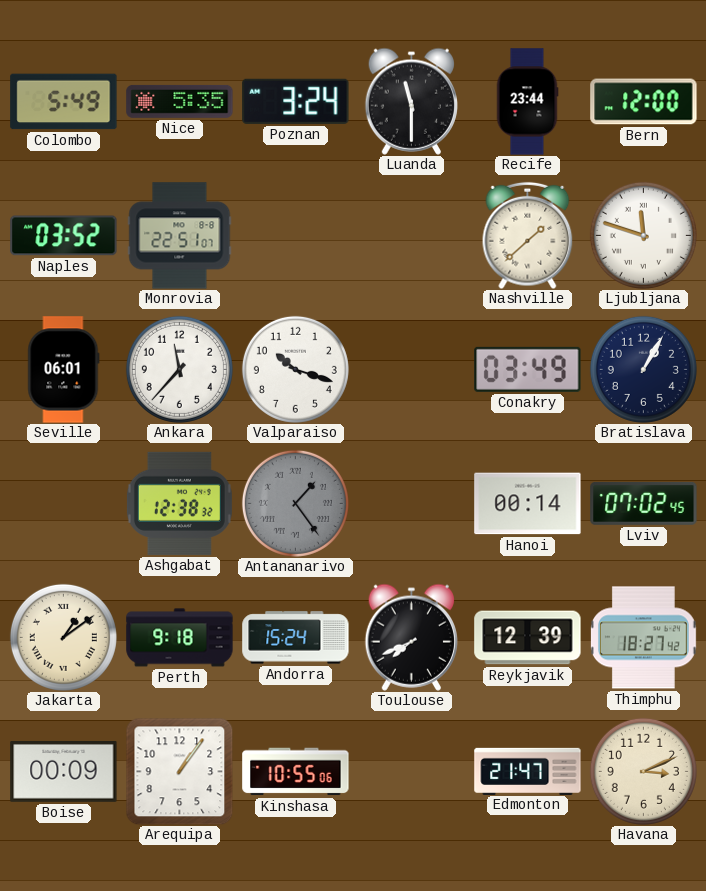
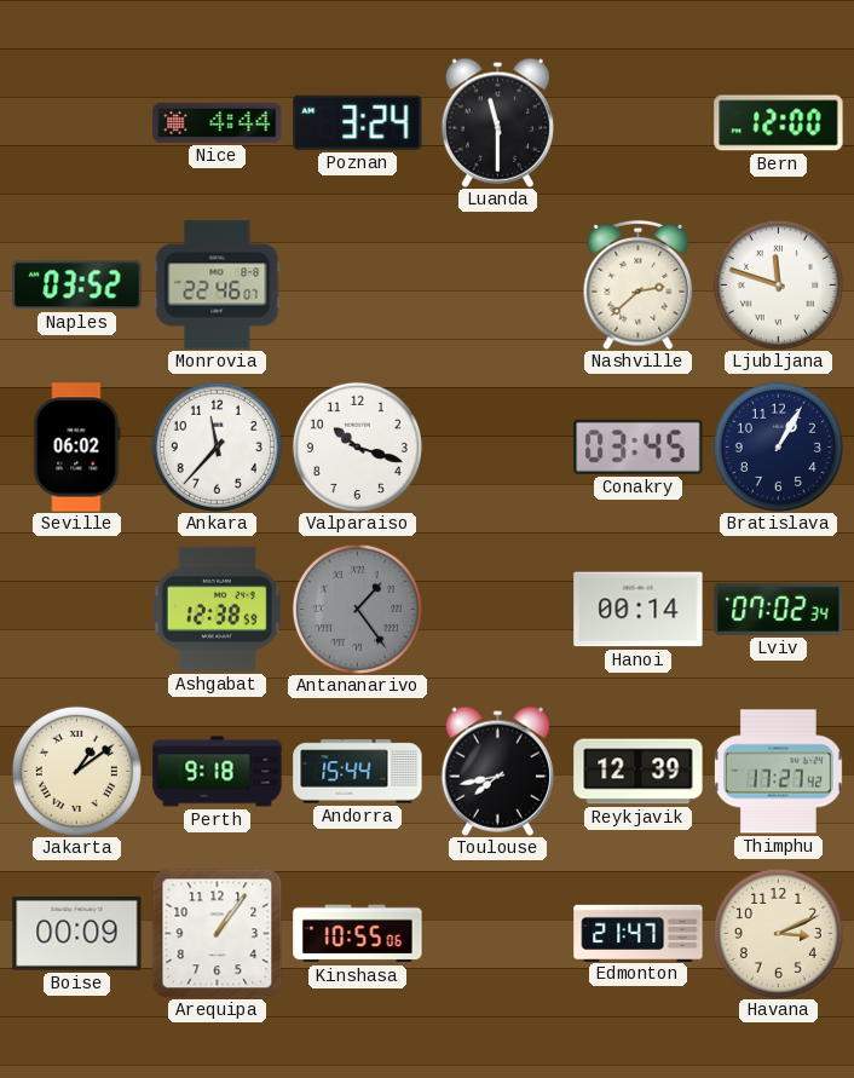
Colombo: 5:49 -> none
Nice: 5:35 -> 4:44
Recife: 23:44 -> none
Monrovia: 22:51 -> 22:46
Nashville: 1:38 -> 2:38
Seville: 06:01 -> 06:02
Conakry: 03:49 -> 03:45
Ashgabat: 12:38:32 -> 12:38:59
Lviv: 07:02:45 -> 07:02:34
Andorra: 15:24 -> 15:44
Toulouse: 7:41 -> 7:43
Thimphu: 18:27 -> 17:27
